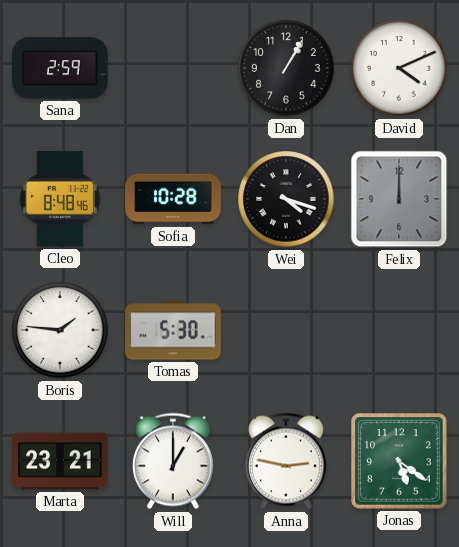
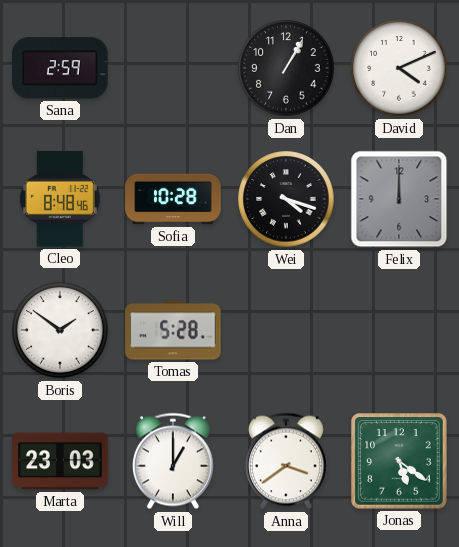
Boris: 1:46 -> 1:51
Tomas: 5:30 -> 5:28
Marta: 23:21 -> 23:03
Anna: 2:47 -> 3:39
